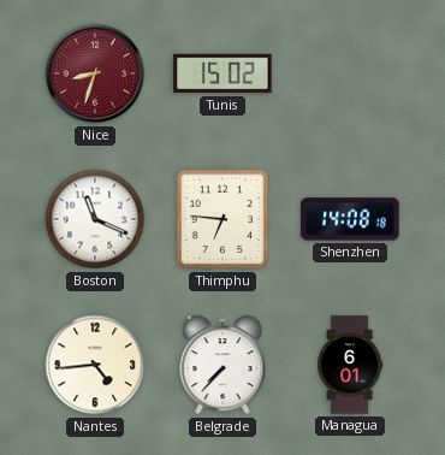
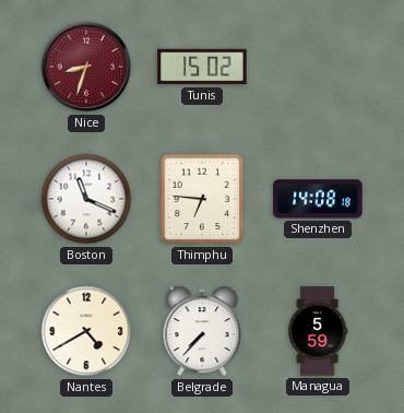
Nantes: 4:44 -> 4:40
Managua: 6:01 -> 5:59
